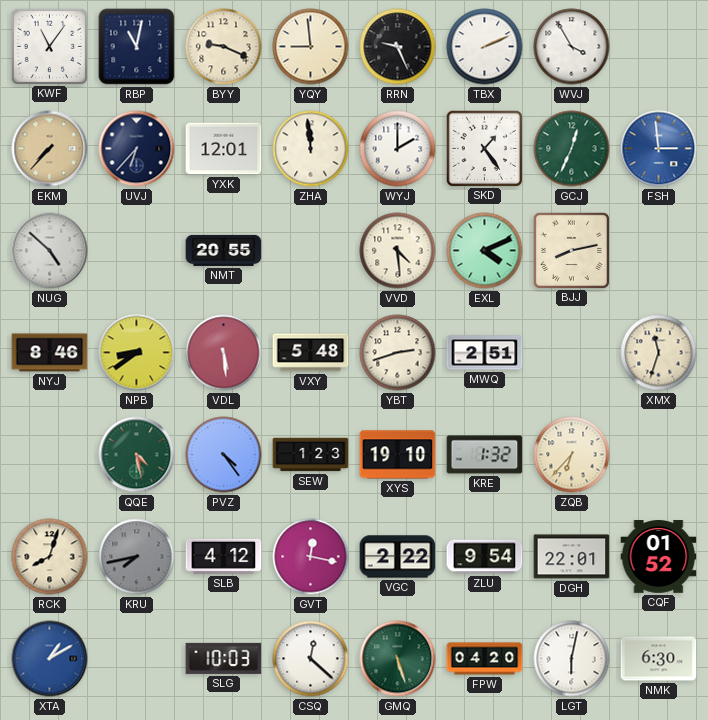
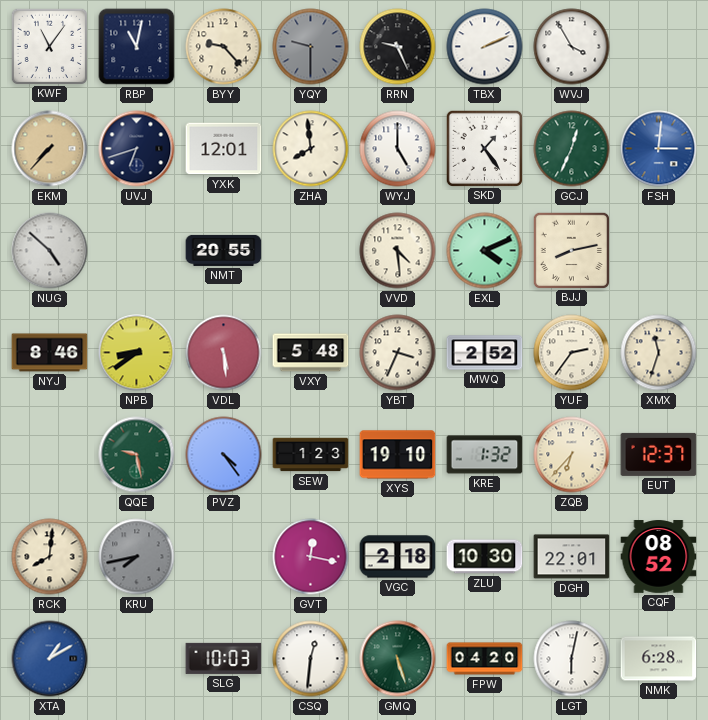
BYY: 9:19 -> 9:23
YQY: 8:59 -> 9:30
YQY dial: cream -> grey
UVJ: 6:37 -> 6:42
ZHA: 11:59 -> 7:59
WYJ: 2:00 -> 5:00
FSH: 2:59 -> 3:01
YBT: 2:42 -> 3:34
MWQ: 2:51 -> 2:52
YUF: none -> 2:36
QQE: 4:28 -> 9:28
EUT: none -> 12:37
RCK: 8:03 -> 8:01
SLB: 4:12 -> none
VGC: 2:22 -> 2:18
ZLU: 9:54 -> 10:30
CQF: 01:52 -> 08:52
CSQ: 12:22 -> 12:31
NMK: 6:30 -> 6:28
